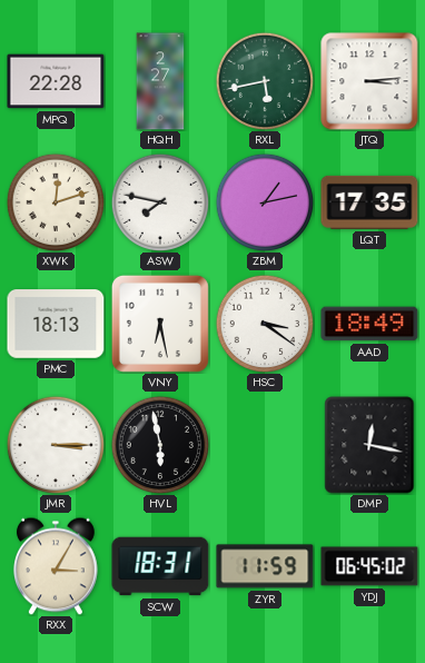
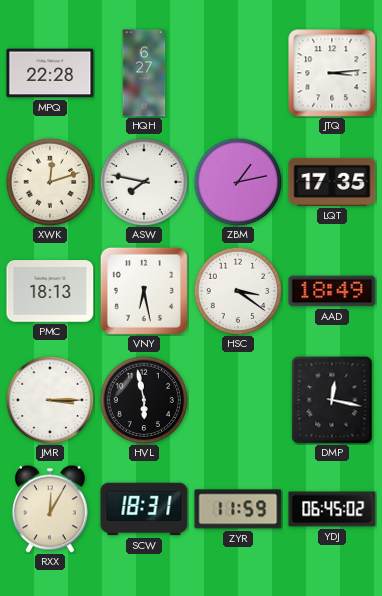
HQH: 2:27 -> 6:27
RXL: 5:43 -> none
RXX: 3:05 -> 12:05
